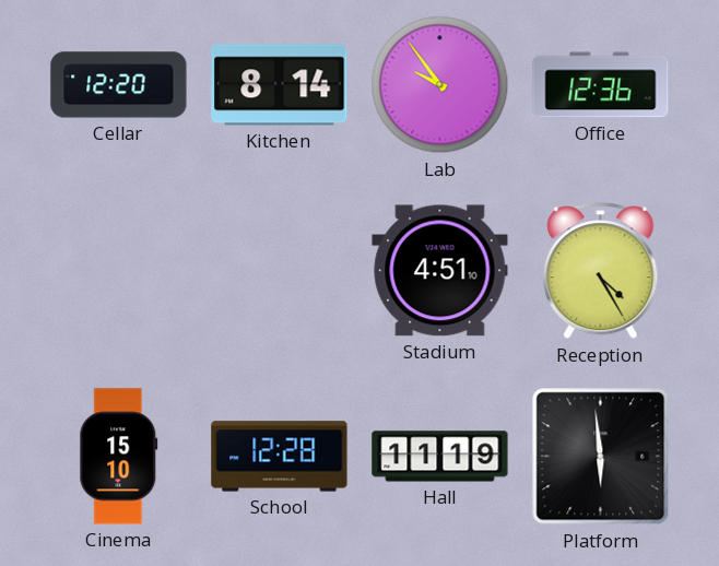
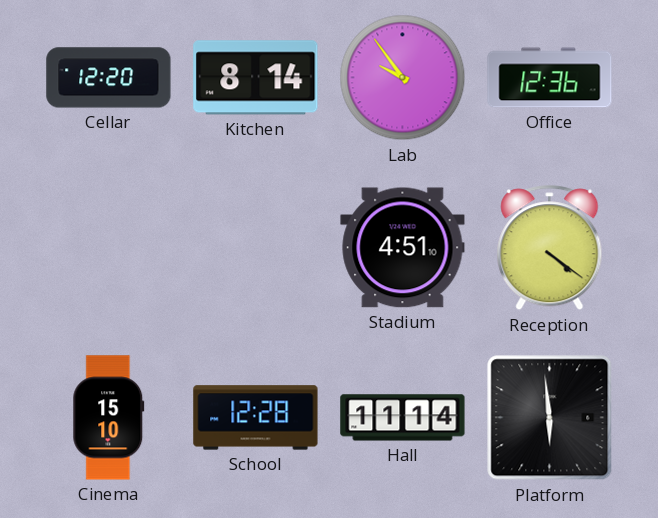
Reception: 4:25 -> 4:21
Hall: 11:19 -> 11:14
